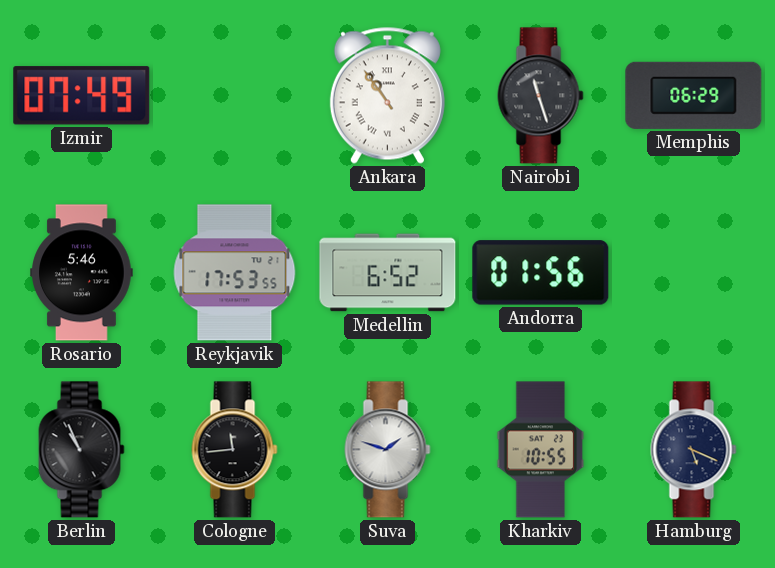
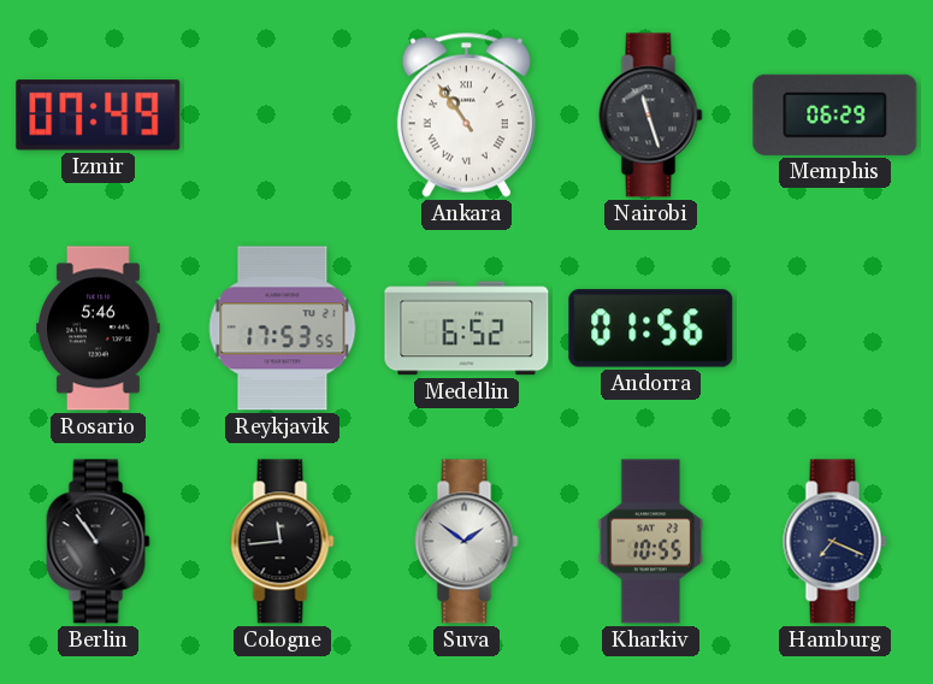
Berlin: 10:56 -> 10:54
Suva: 1:48 -> 1:51
Hamburg: 5:19 -> 7:19
